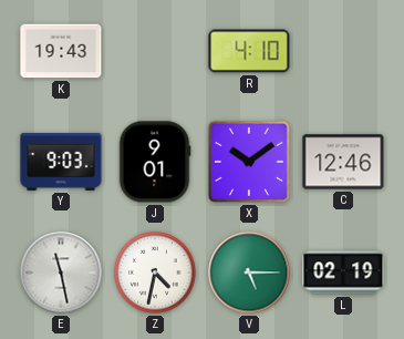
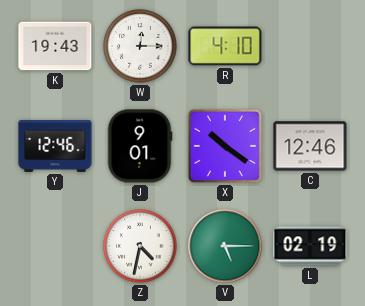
W: none -> 12:15
Y: 9:03 -> 12:46
X: 10:09 -> 10:21
E: 11:28 -> none
